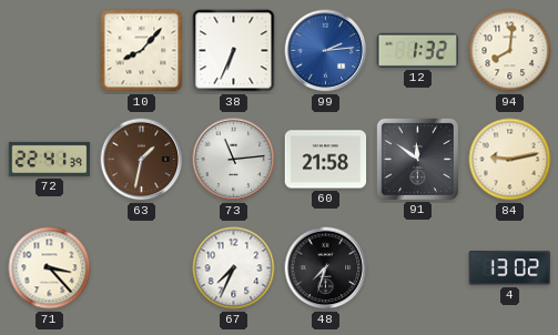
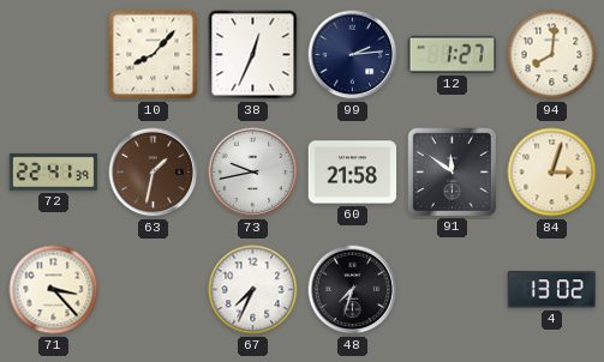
38: 6:34 -> 12:34
99 dial: blue -> navy
12: 1:32 -> 1:27
73: 11:14 -> 9:43
84: 9:13 -> 3:03
